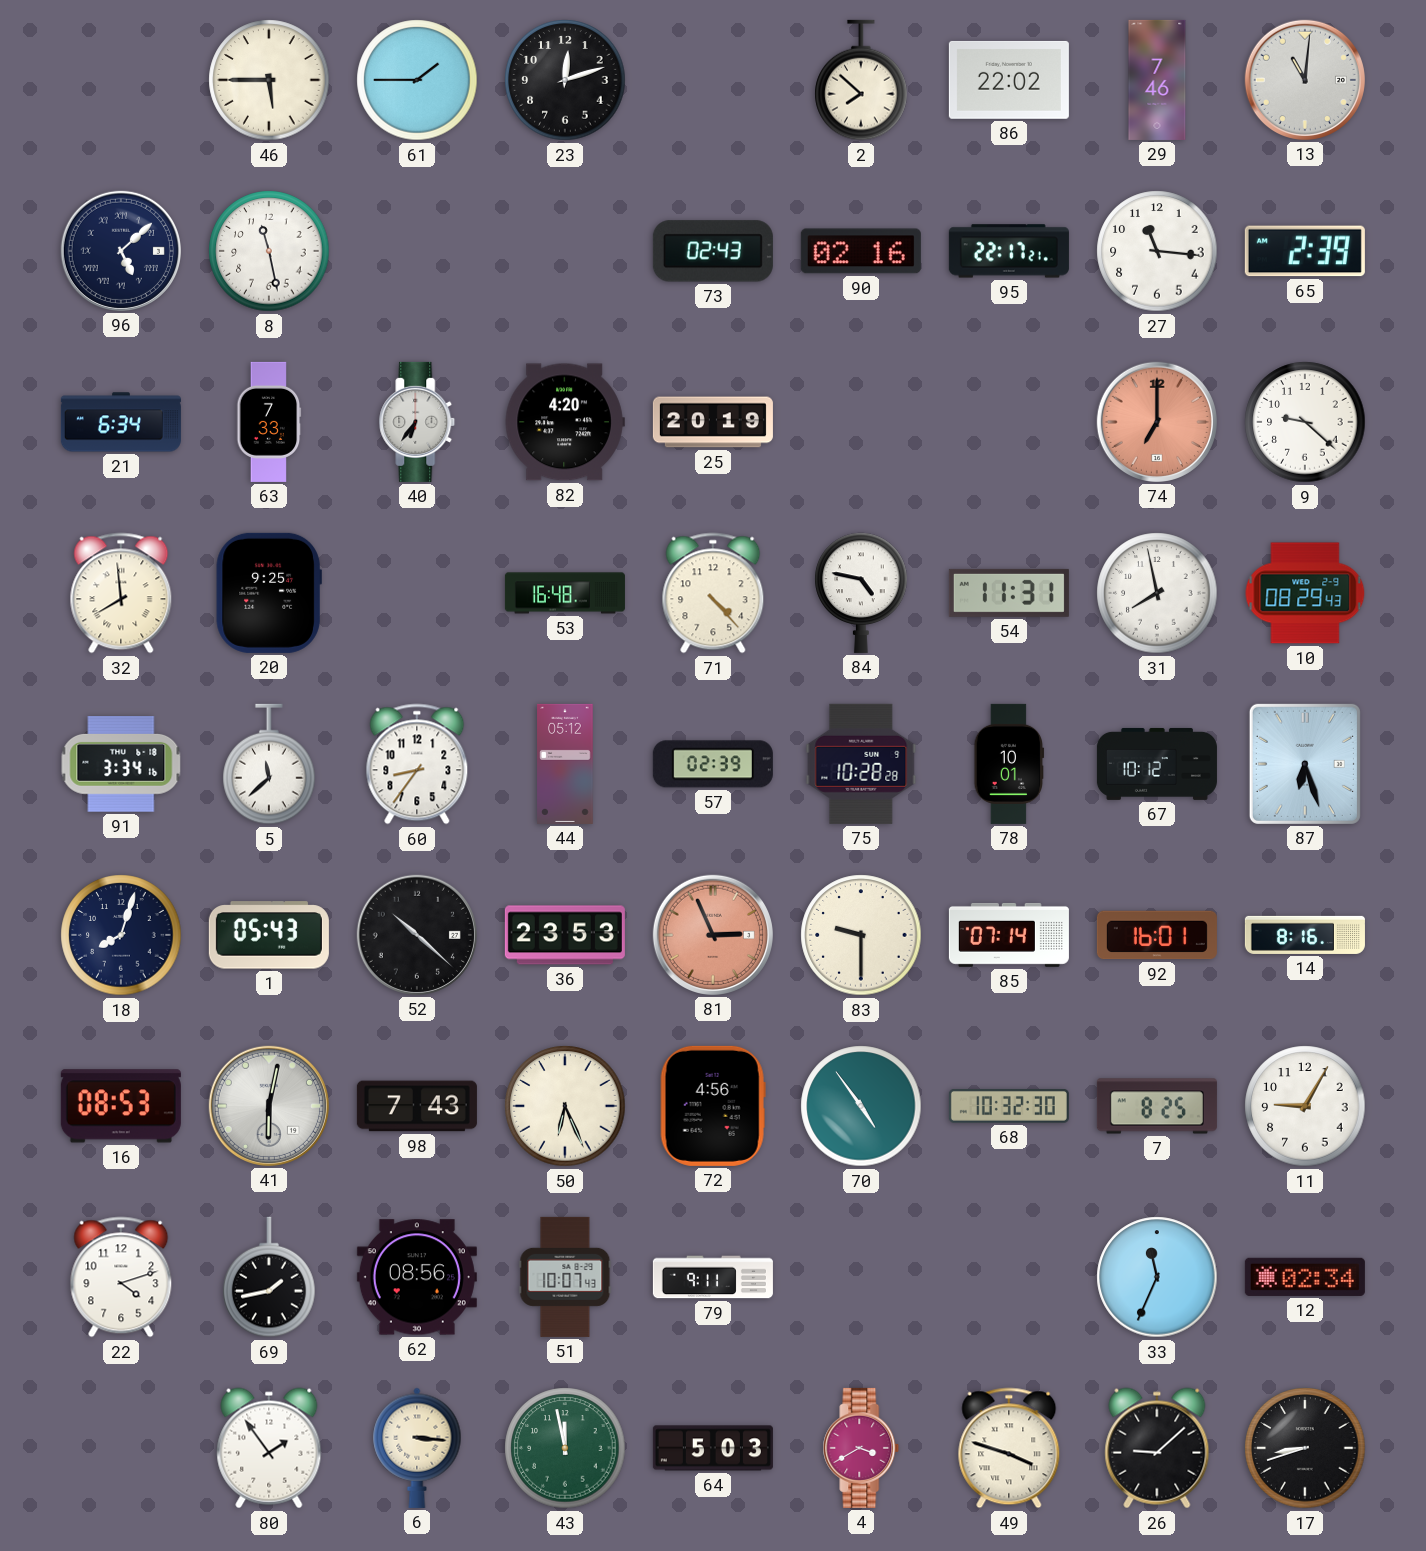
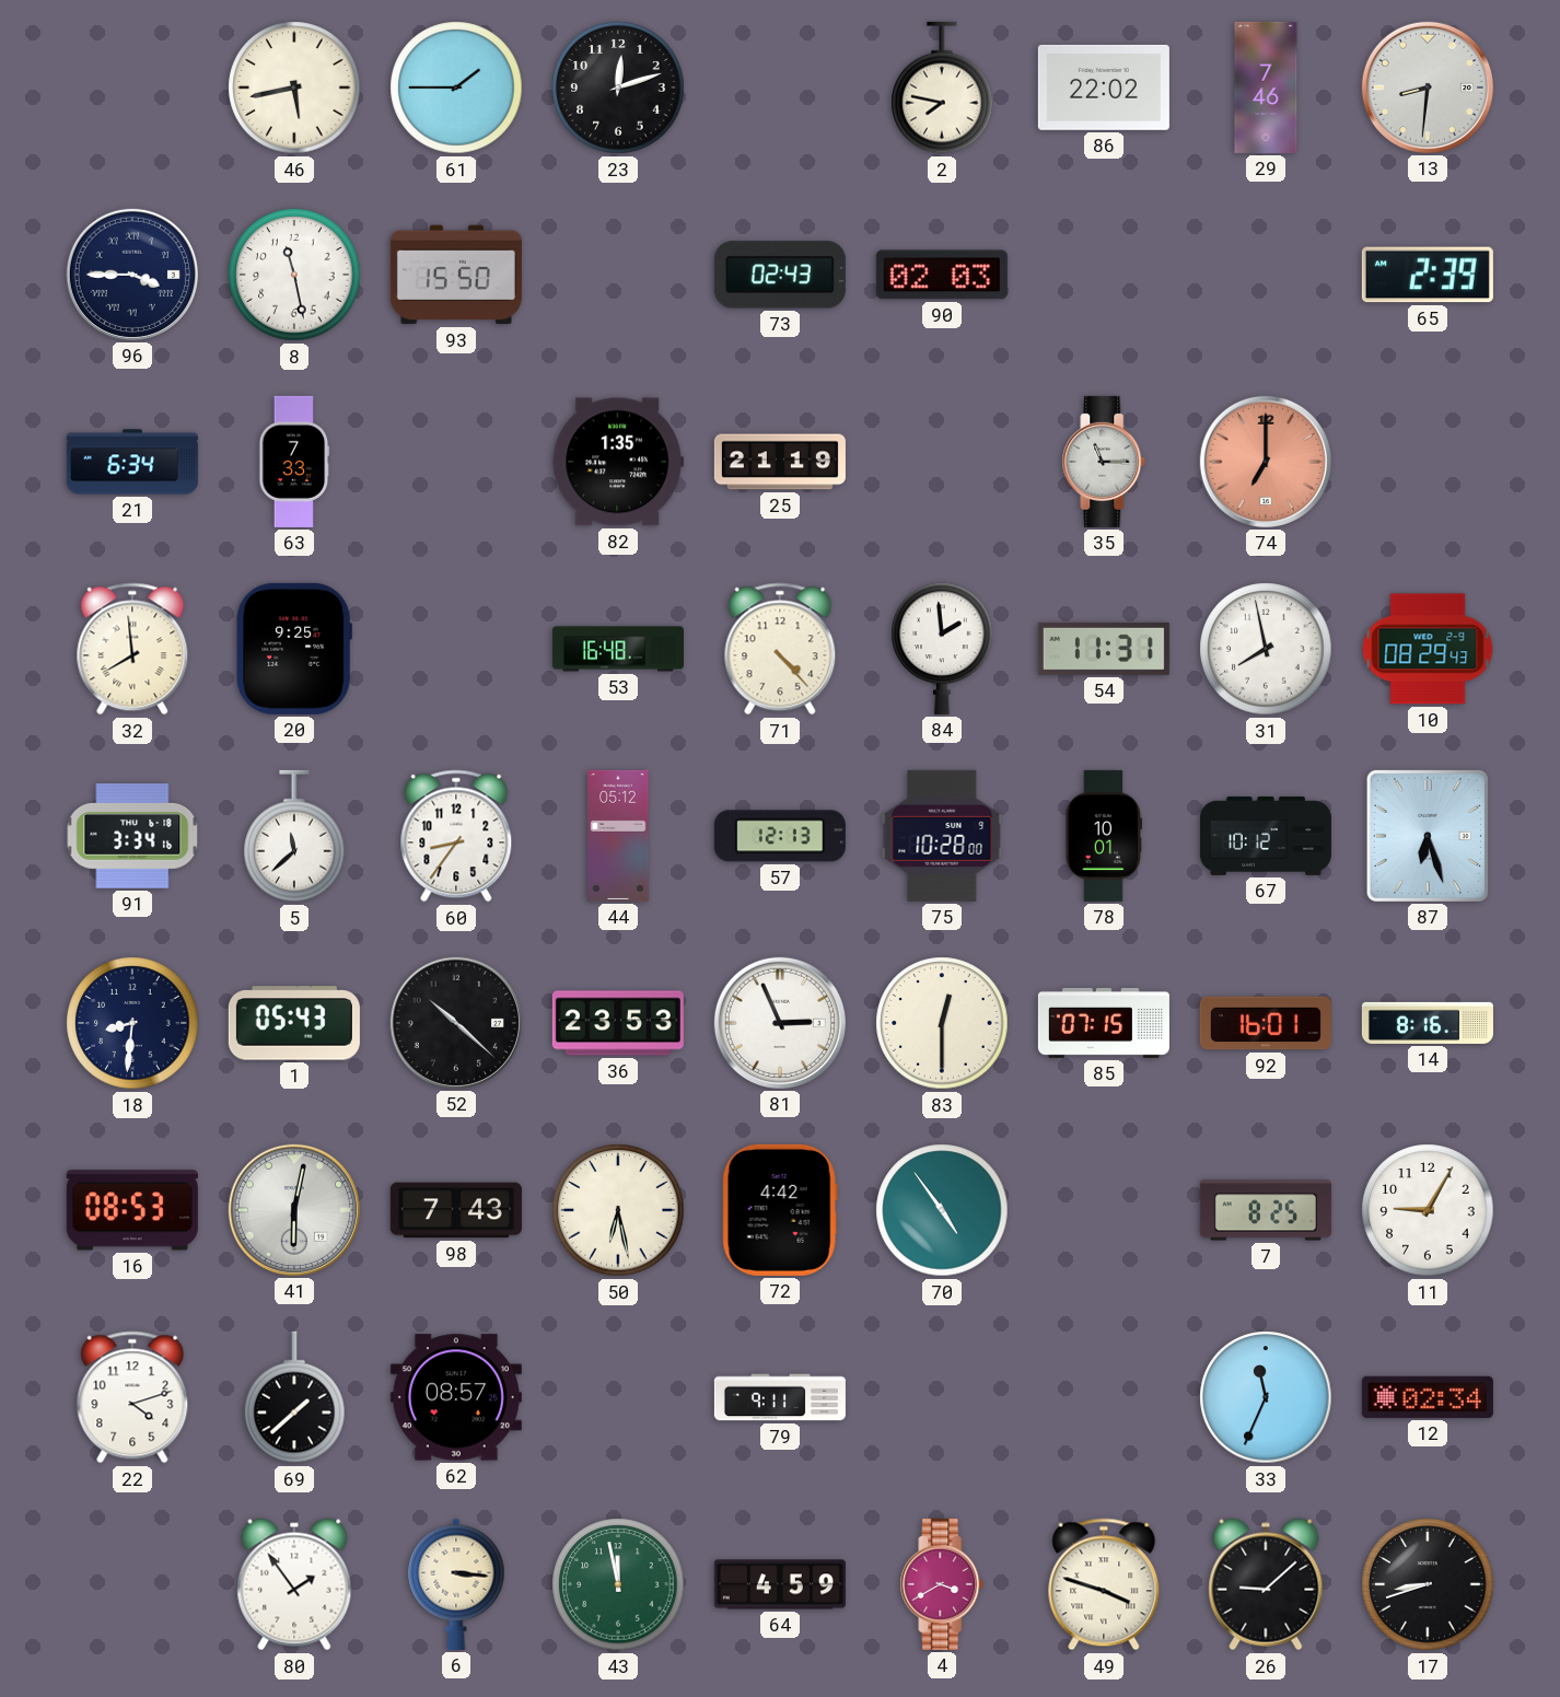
46: 5:45 -> 5:43
2: 7:52 -> 7:47
13: 11:01 -> 8:31
96: 5:08 -> 3:45
93: none -> 15:50
90: 02:16 -> 02:03
95: 22:17 -> none
27: 11:16 -> none
40: 6:36 -> none
82: 4:20 -> 1:35
25: 20:19 -> 21:19
35: none -> 11:15
9: 9:22 -> none
84: 4:47 -> 1:59
57: 02:39 -> 12:13
75: 10:28:28 -> 10:28:00
18: 8:03 -> 8:31
81 dial: salmon -> white
83: 9:30 -> 12:30
85: 07:14 -> 07:15
50: 6:26 -> 6:28
72: 4:56 -> 4:42
68: 10:32 -> none
69: 1:43 -> 1:38
62: 08:56 -> 08:57
51: 10:07 -> none
64: 5:03 -> 4:59
